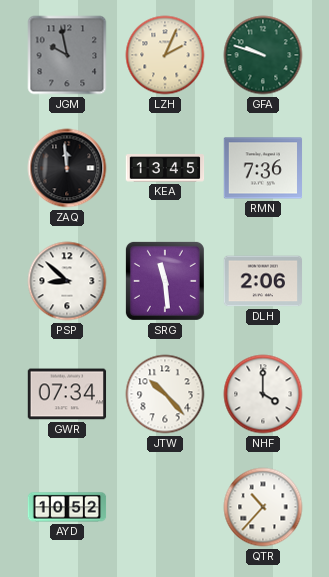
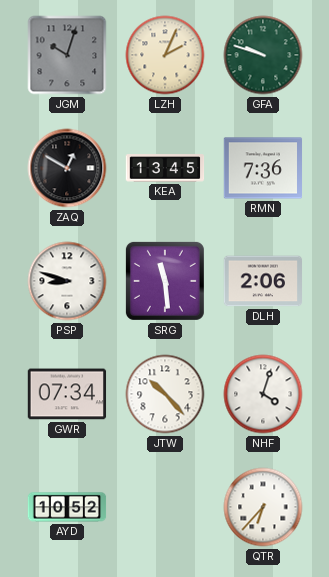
JGM: 9:58 -> 10:03
ZAQ: 11:59 -> 12:50
PSP: 8:52 -> 8:48
NHF: 4:00 -> 4:03
QTR: 10:37 -> 6:37
